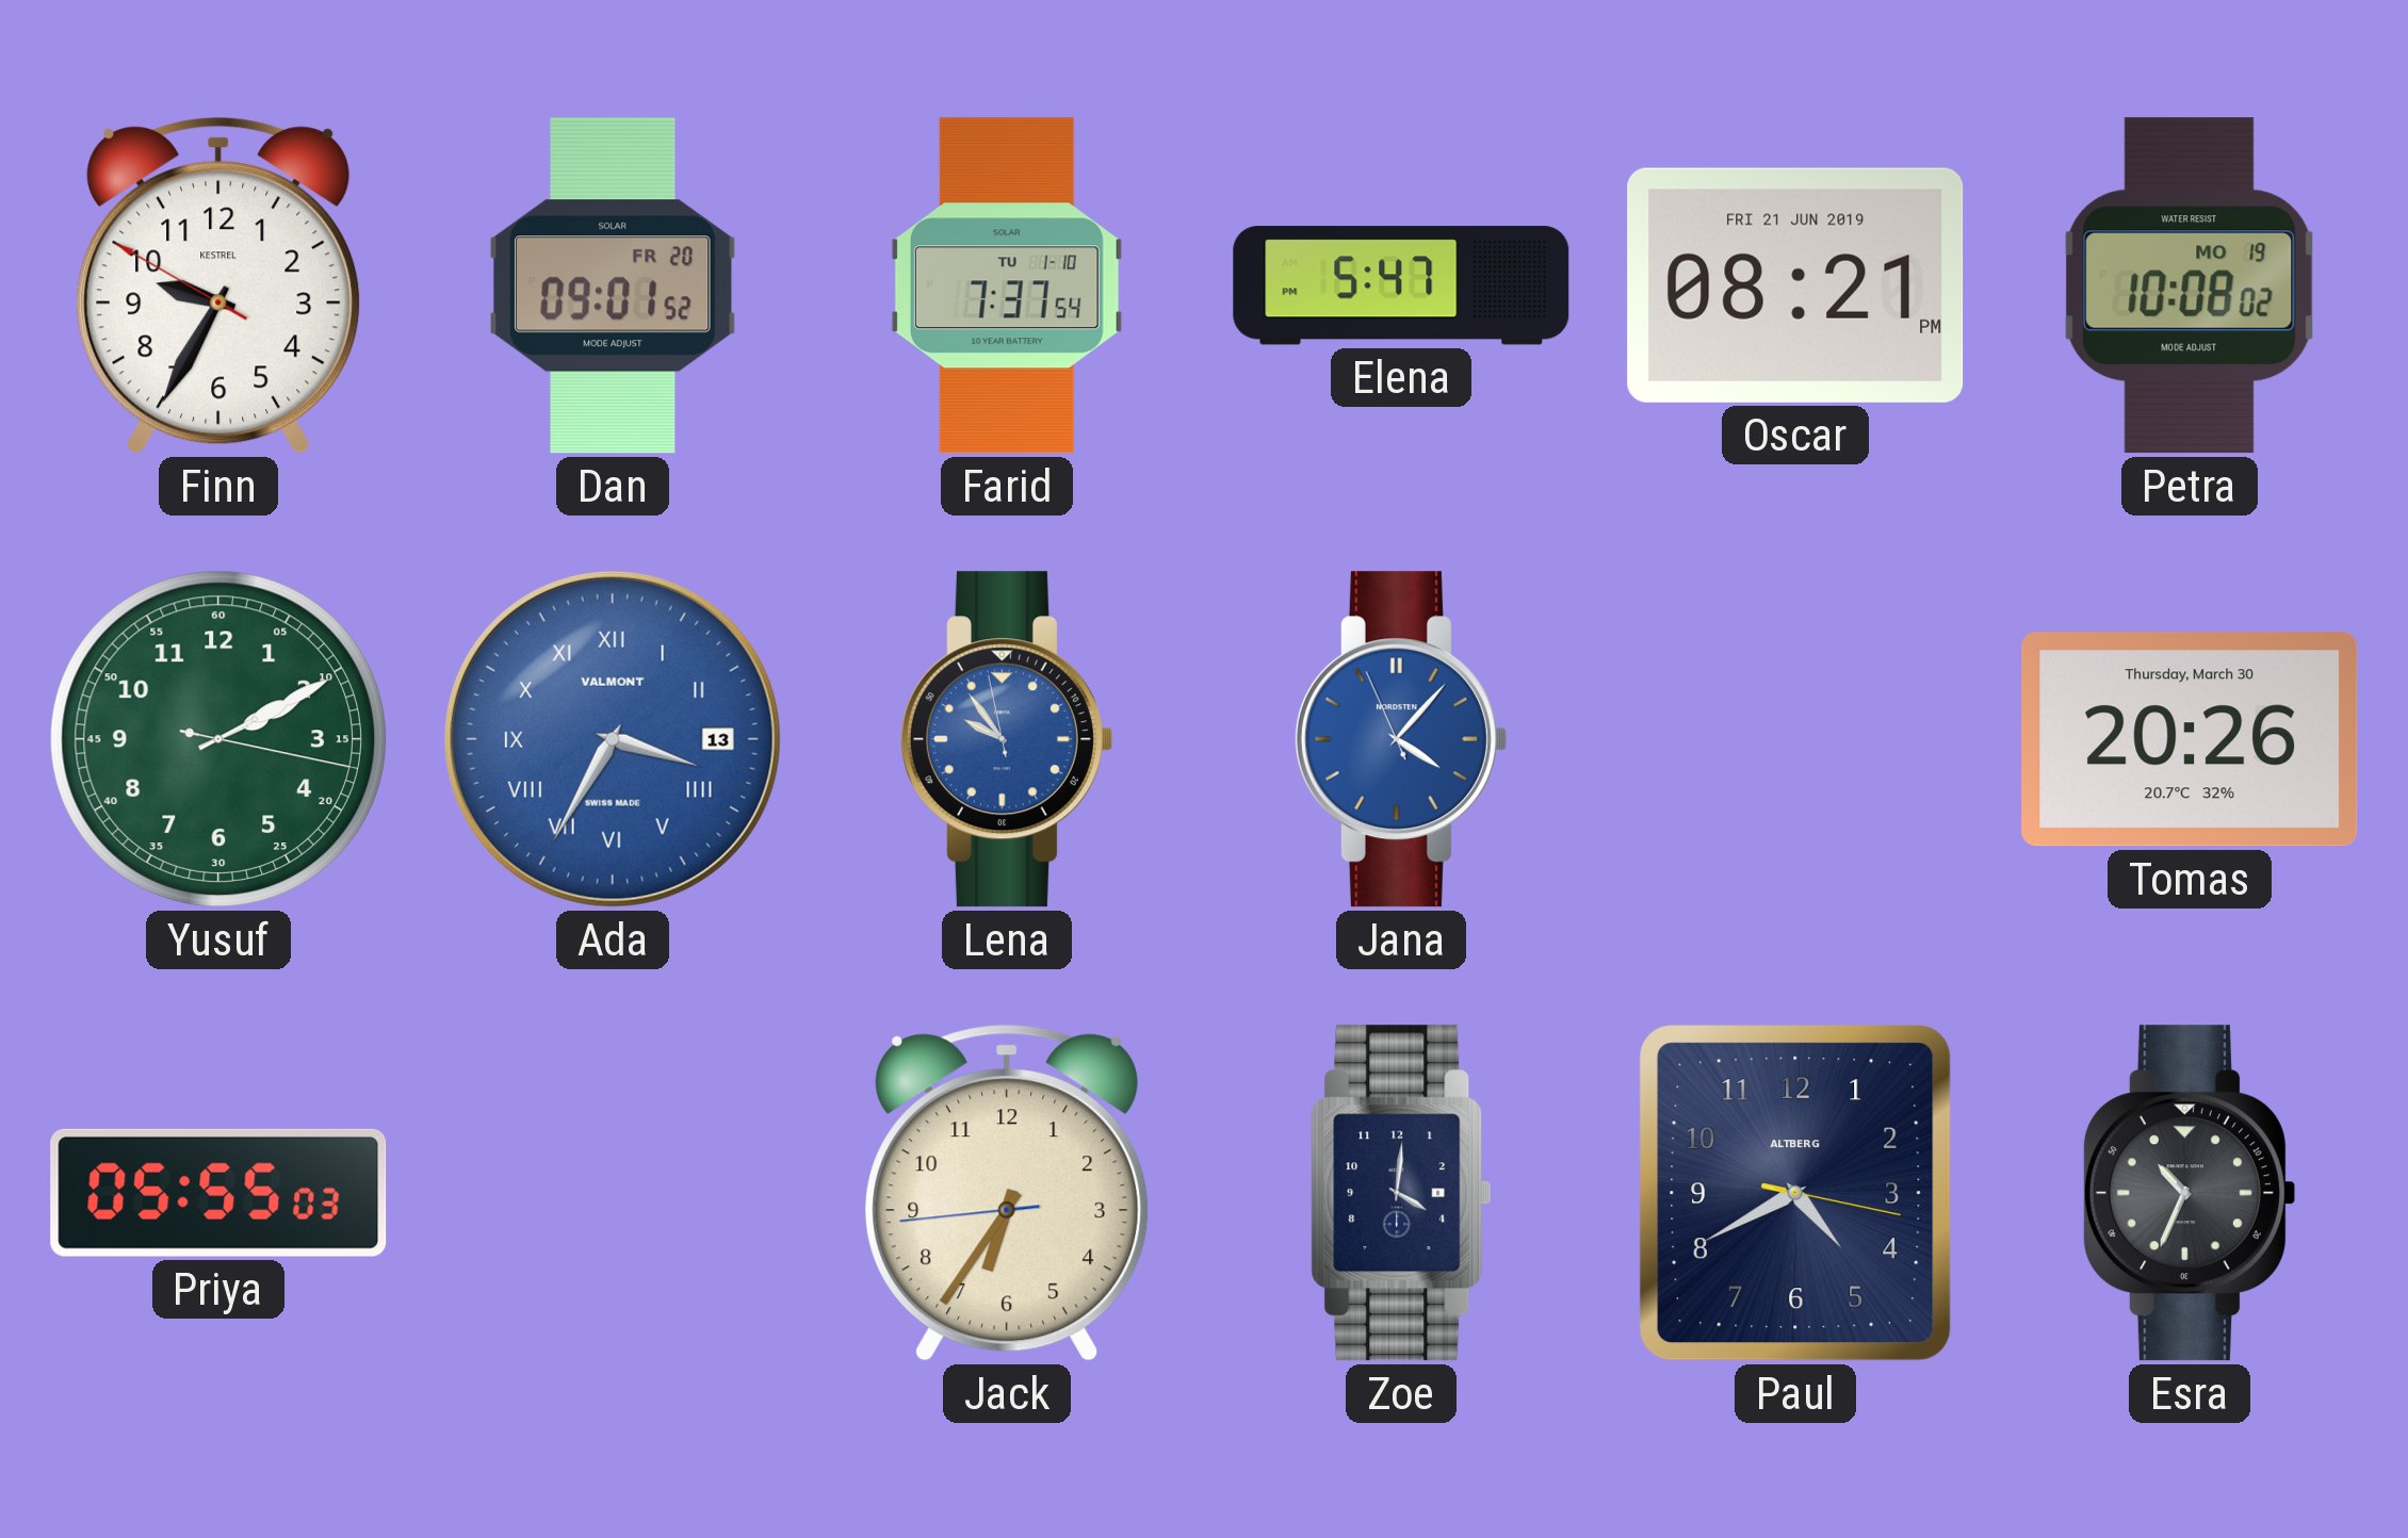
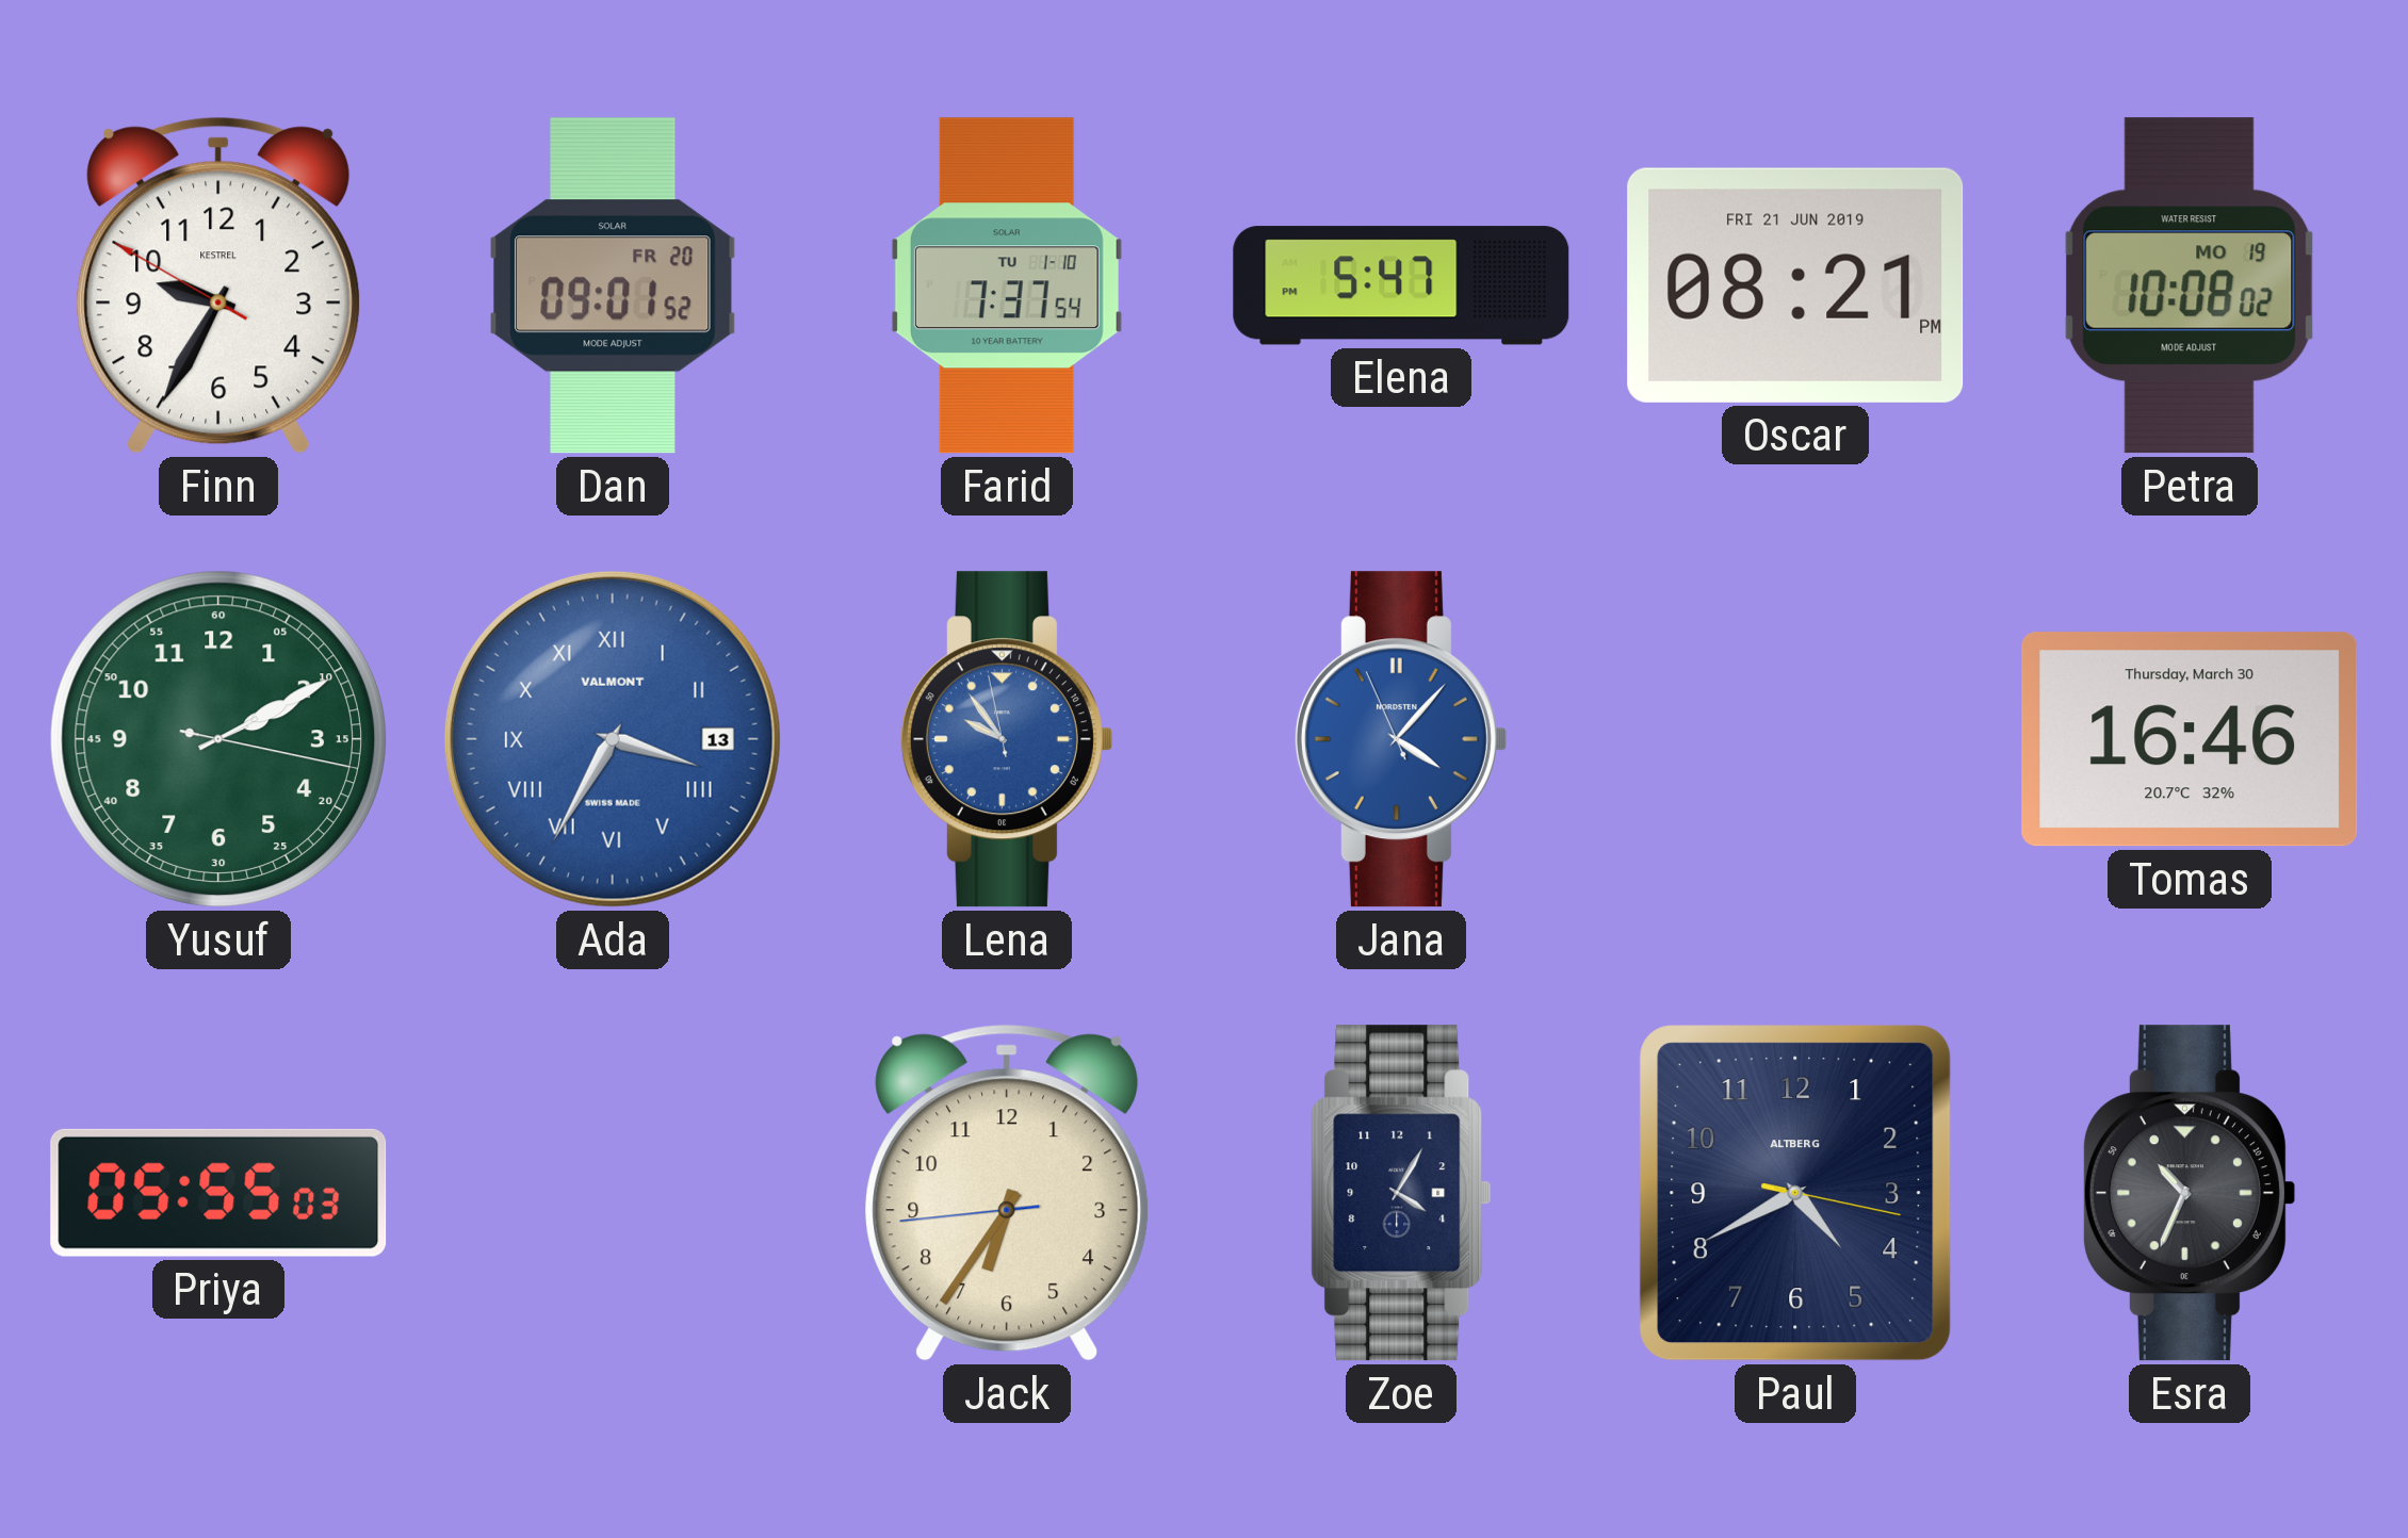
Tomas: 20:26 -> 16:46
Zoe: 4:01 -> 4:05
